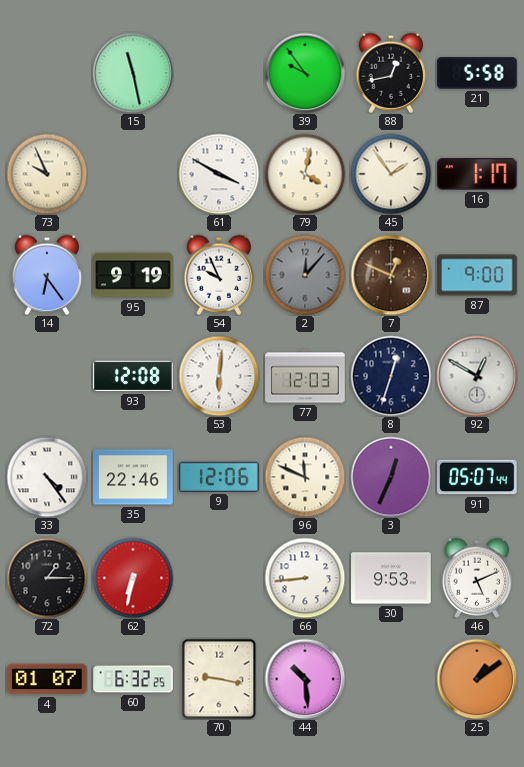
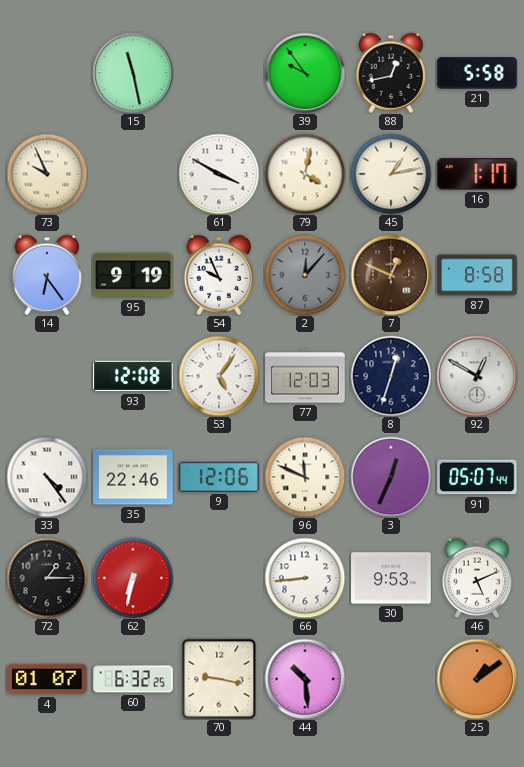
45: 1:54 -> 1:13
87: 9:00 -> 8:58
53: 6:01 -> 5:06
